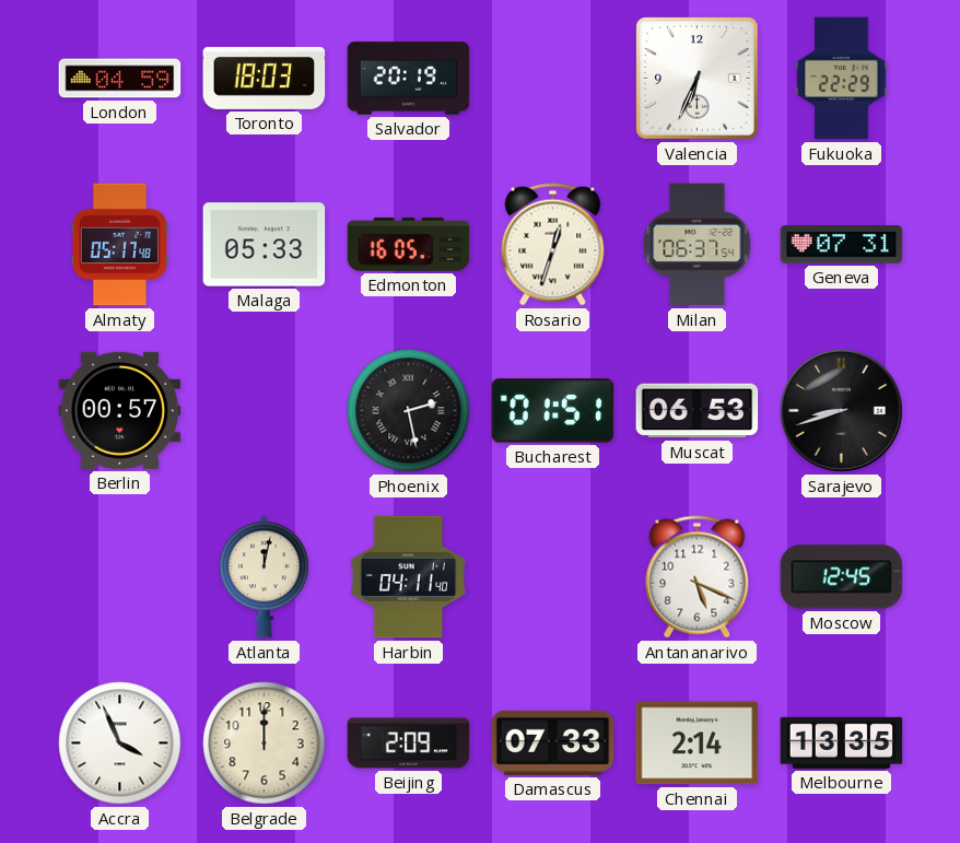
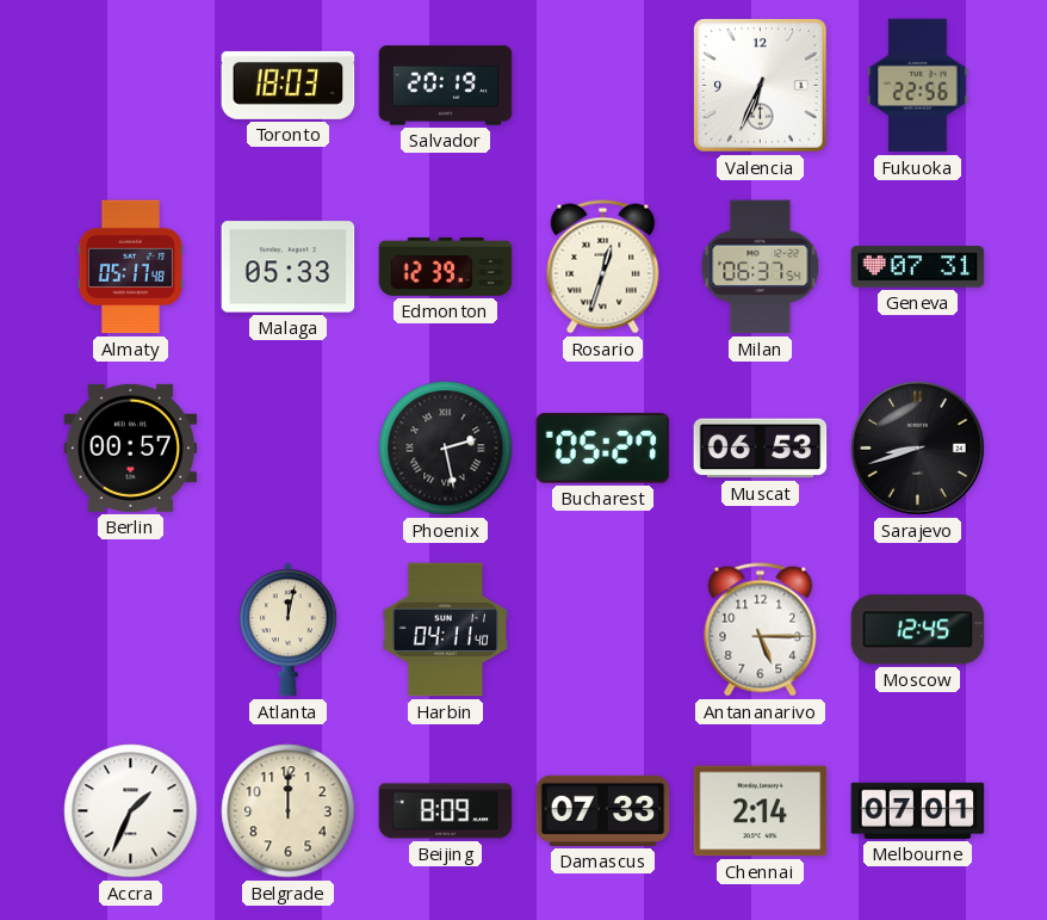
London: 04:59 -> none
Fukuoka: 22:29 -> 22:56
Edmonton: 16:05 -> 12:39
Bucharest: 01:51 -> 05:27
Antananarivo: 5:19 -> 5:15
Accra: 3:56 -> 1:34
Beijing: 2:09 -> 8:09
Melbourne: 13:35 -> 07:01
